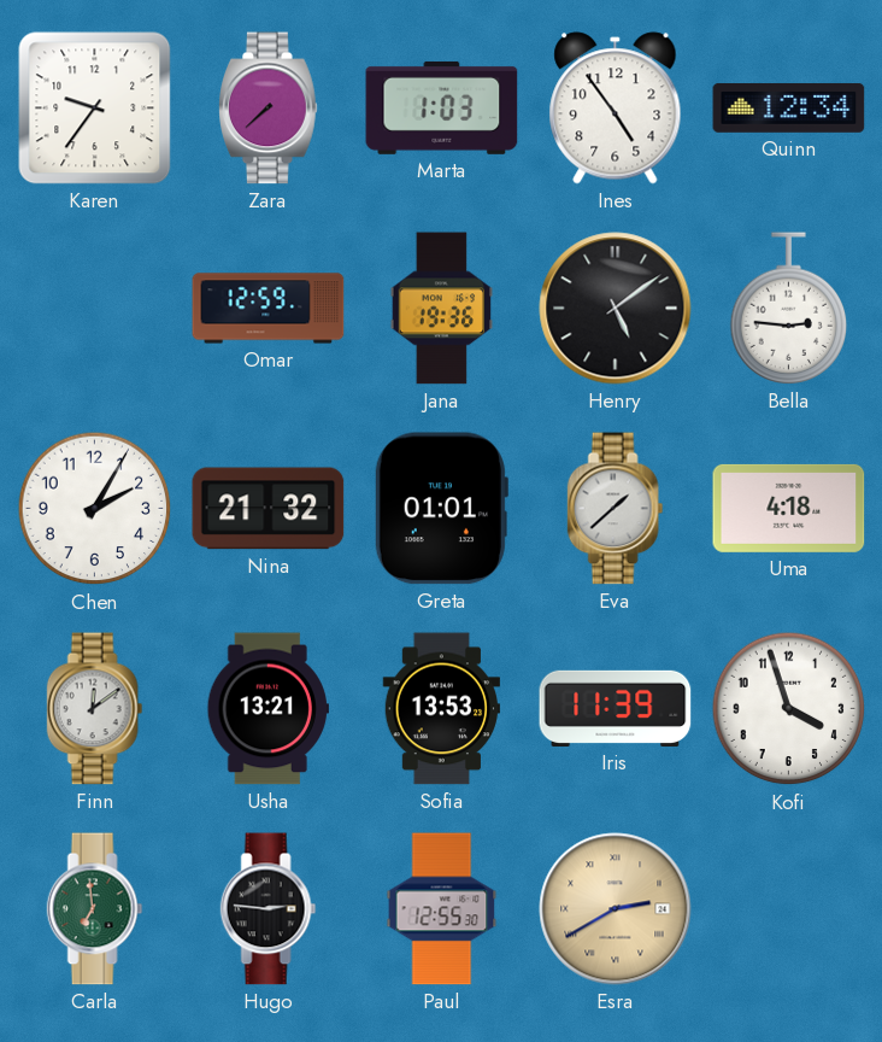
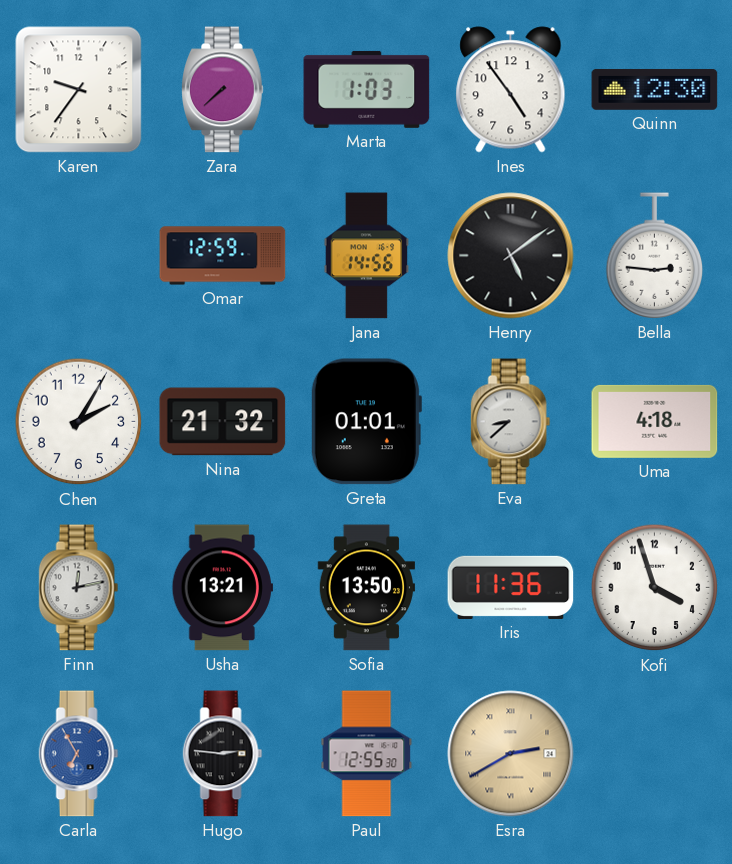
Quinn: 12:34 -> 12:30
Jana: 19:36 -> 14:56
Eva: 1:38 -> 8:38
Finn: 12:09 -> 12:13
Sofia: 13:53 -> 13:50
Iris: 11:39 -> 11:36
Carla: 6:59 -> 6:55
Carla dial: green -> blue
